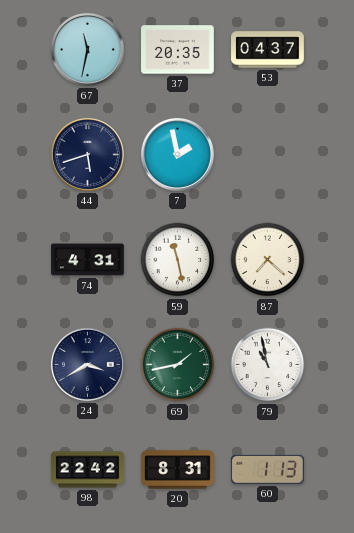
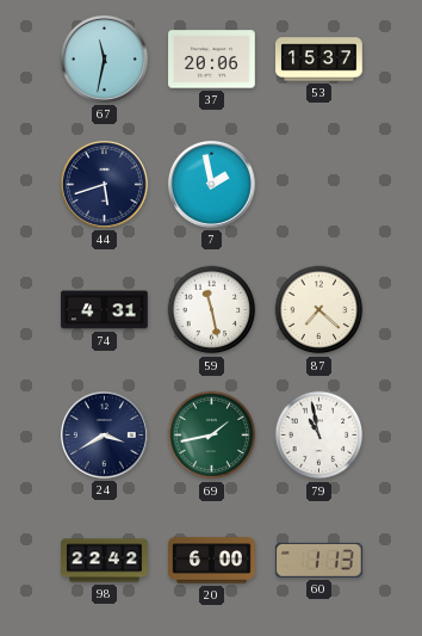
37: 20:35 -> 20:06
53: 04:37 -> 15:37
20: 8:31 -> 6:00
